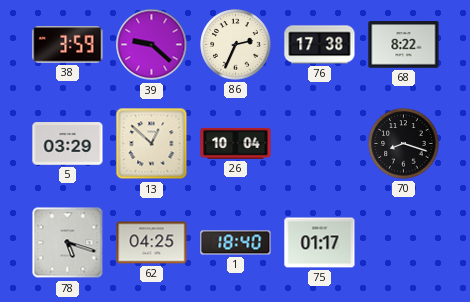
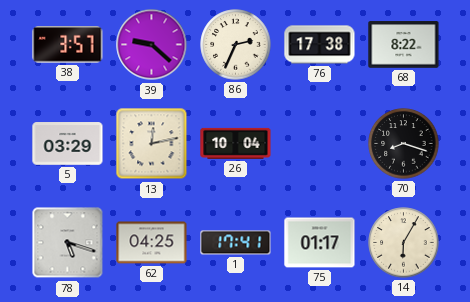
38: 3:59 -> 3:57
13: 12:52 -> 12:13
1: 18:40 -> 17:41
14: none -> 6:05
